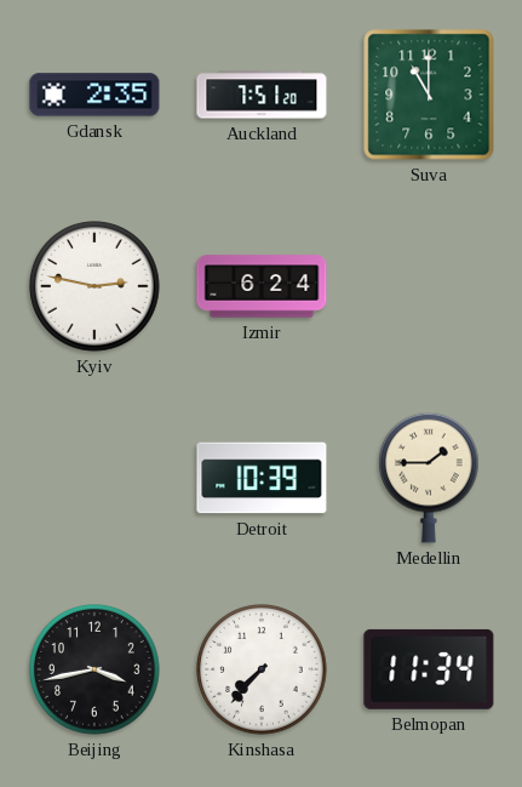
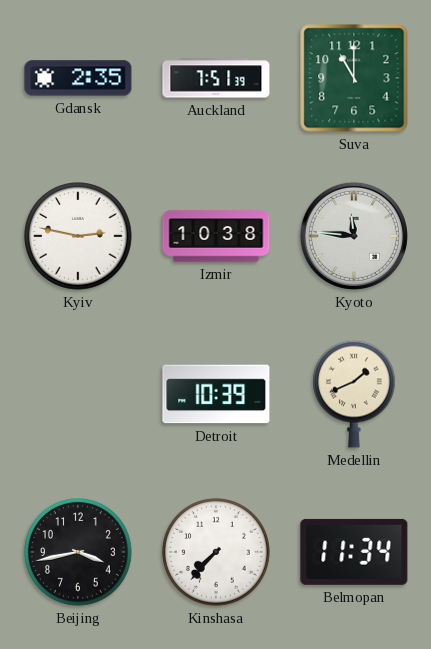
Auckland: 7:51:20 -> 7:51:39
Izmir: 6:24 -> 10:38
Kyoto: none -> 11:46
Medellin: 1:45 -> 1:41
